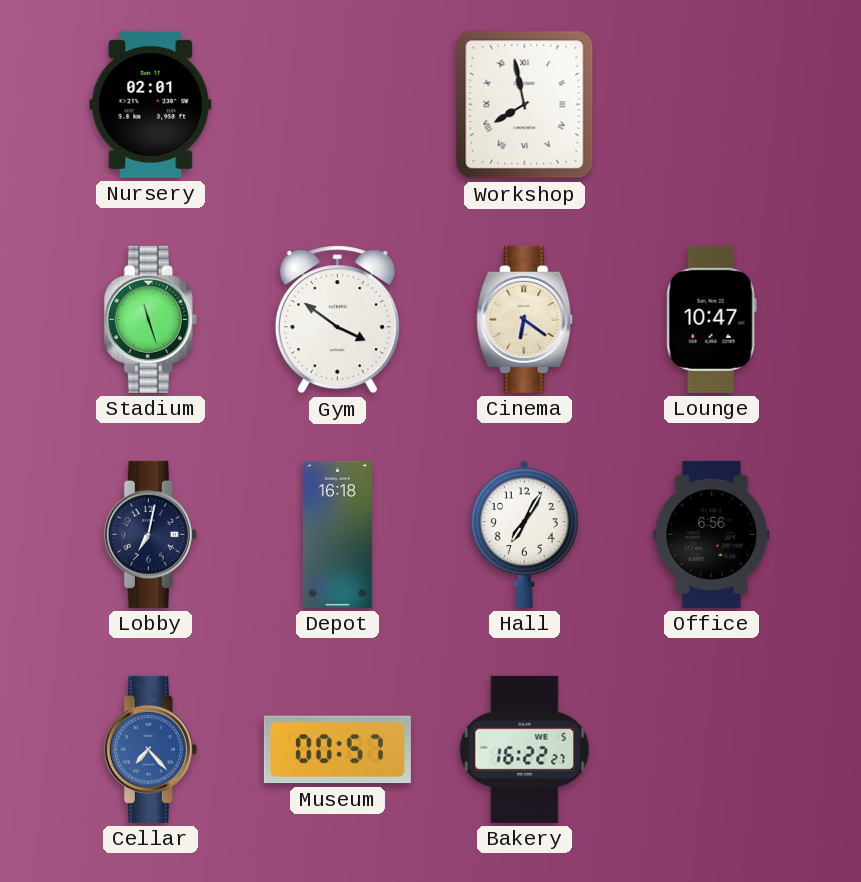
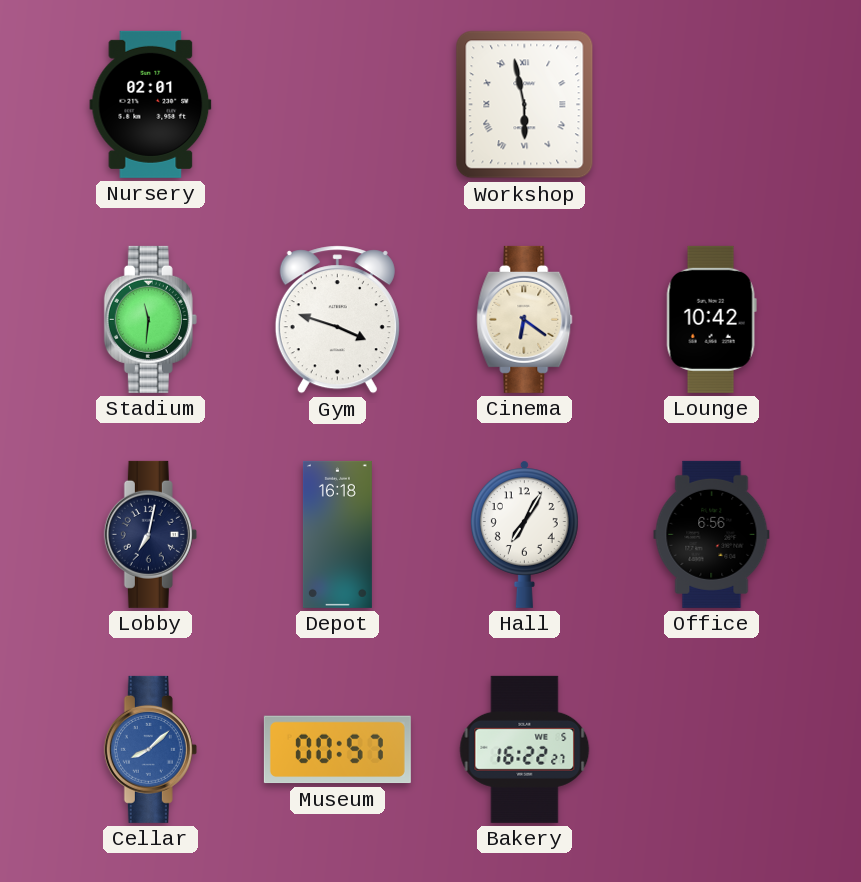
Workshop: 7:58 -> 5:58
Stadium: 11:27 -> 11:31
Gym: 3:51 -> 3:48
Lounge: 10:47 -> 10:42
Cellar: 7:23 -> 8:08
